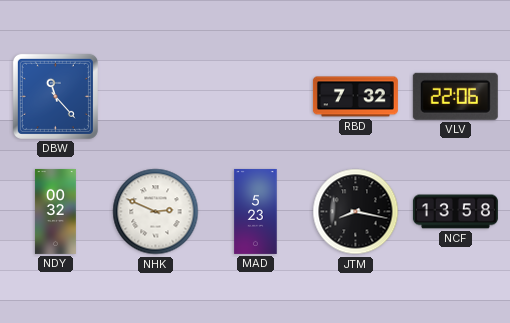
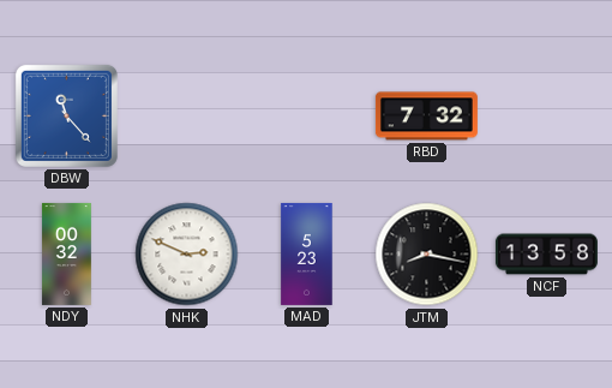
VLV: 22:06 -> none
